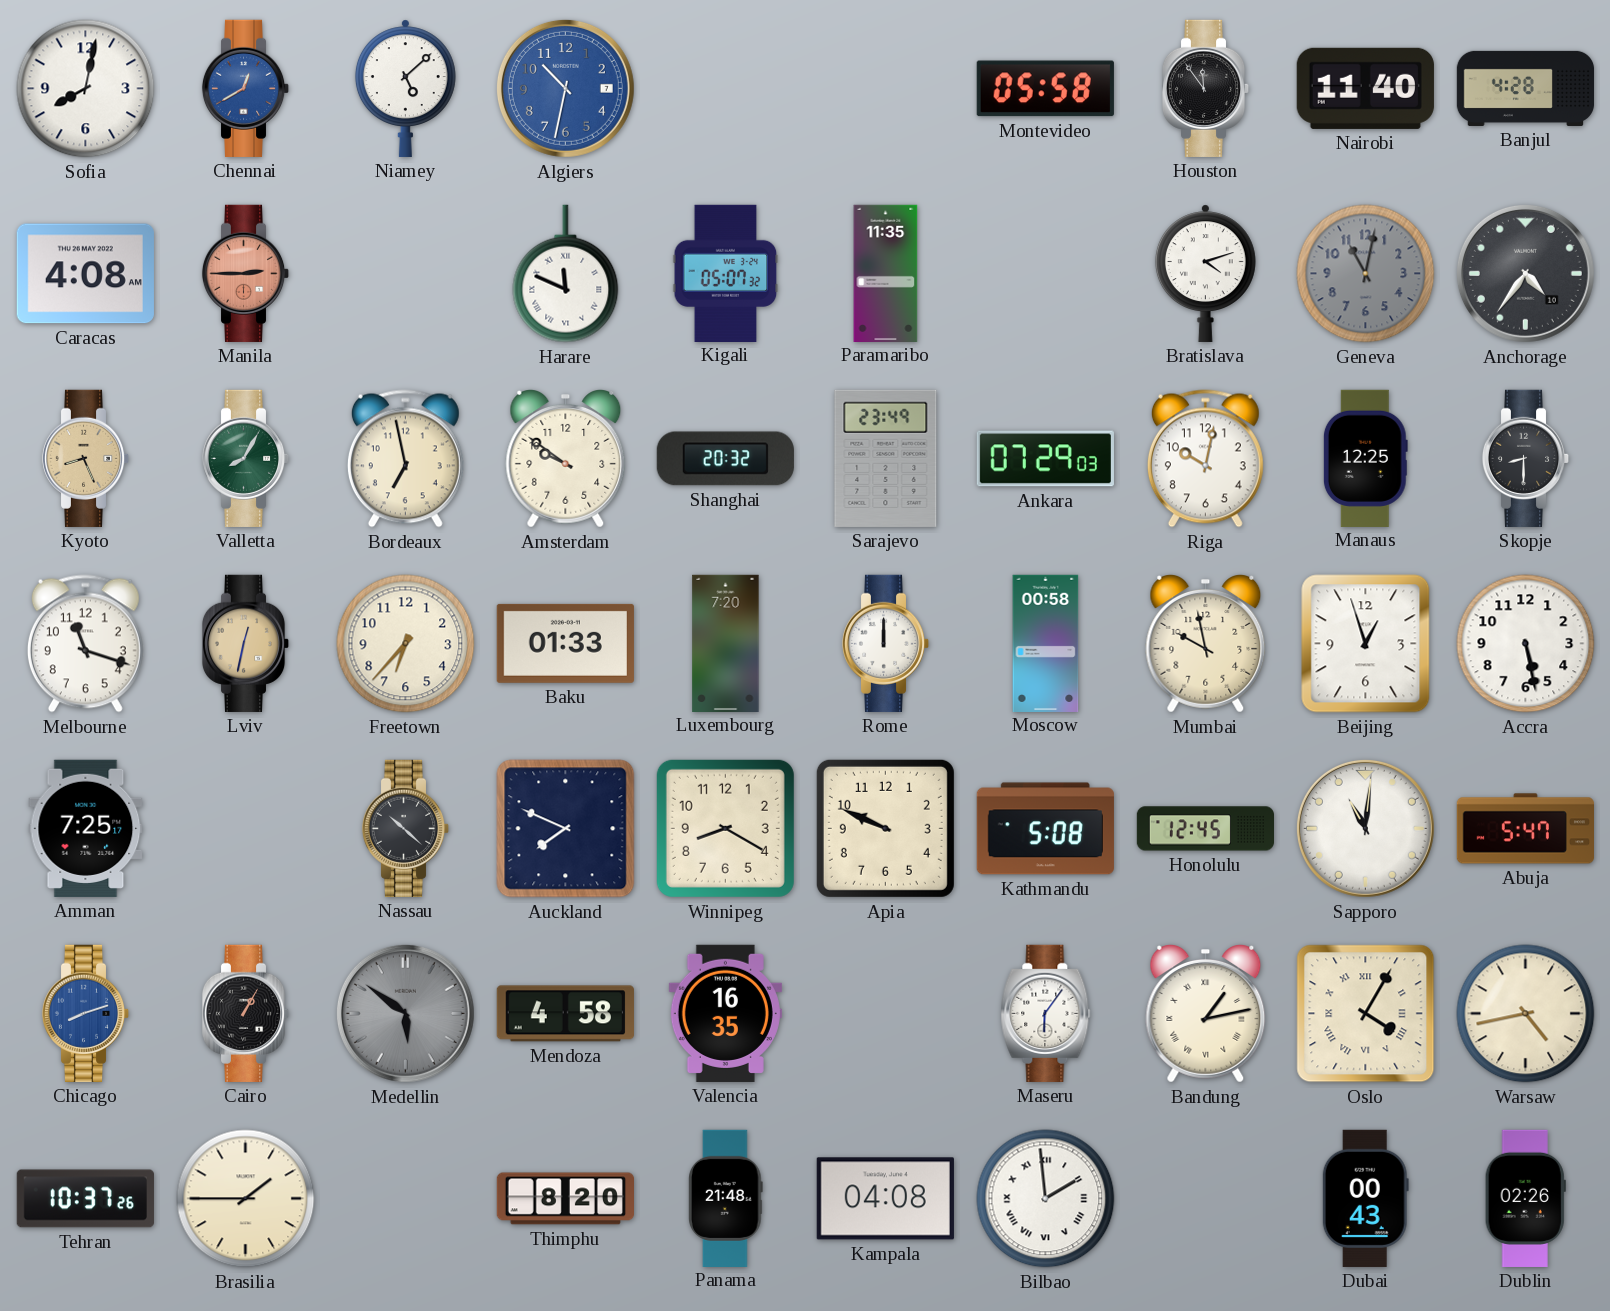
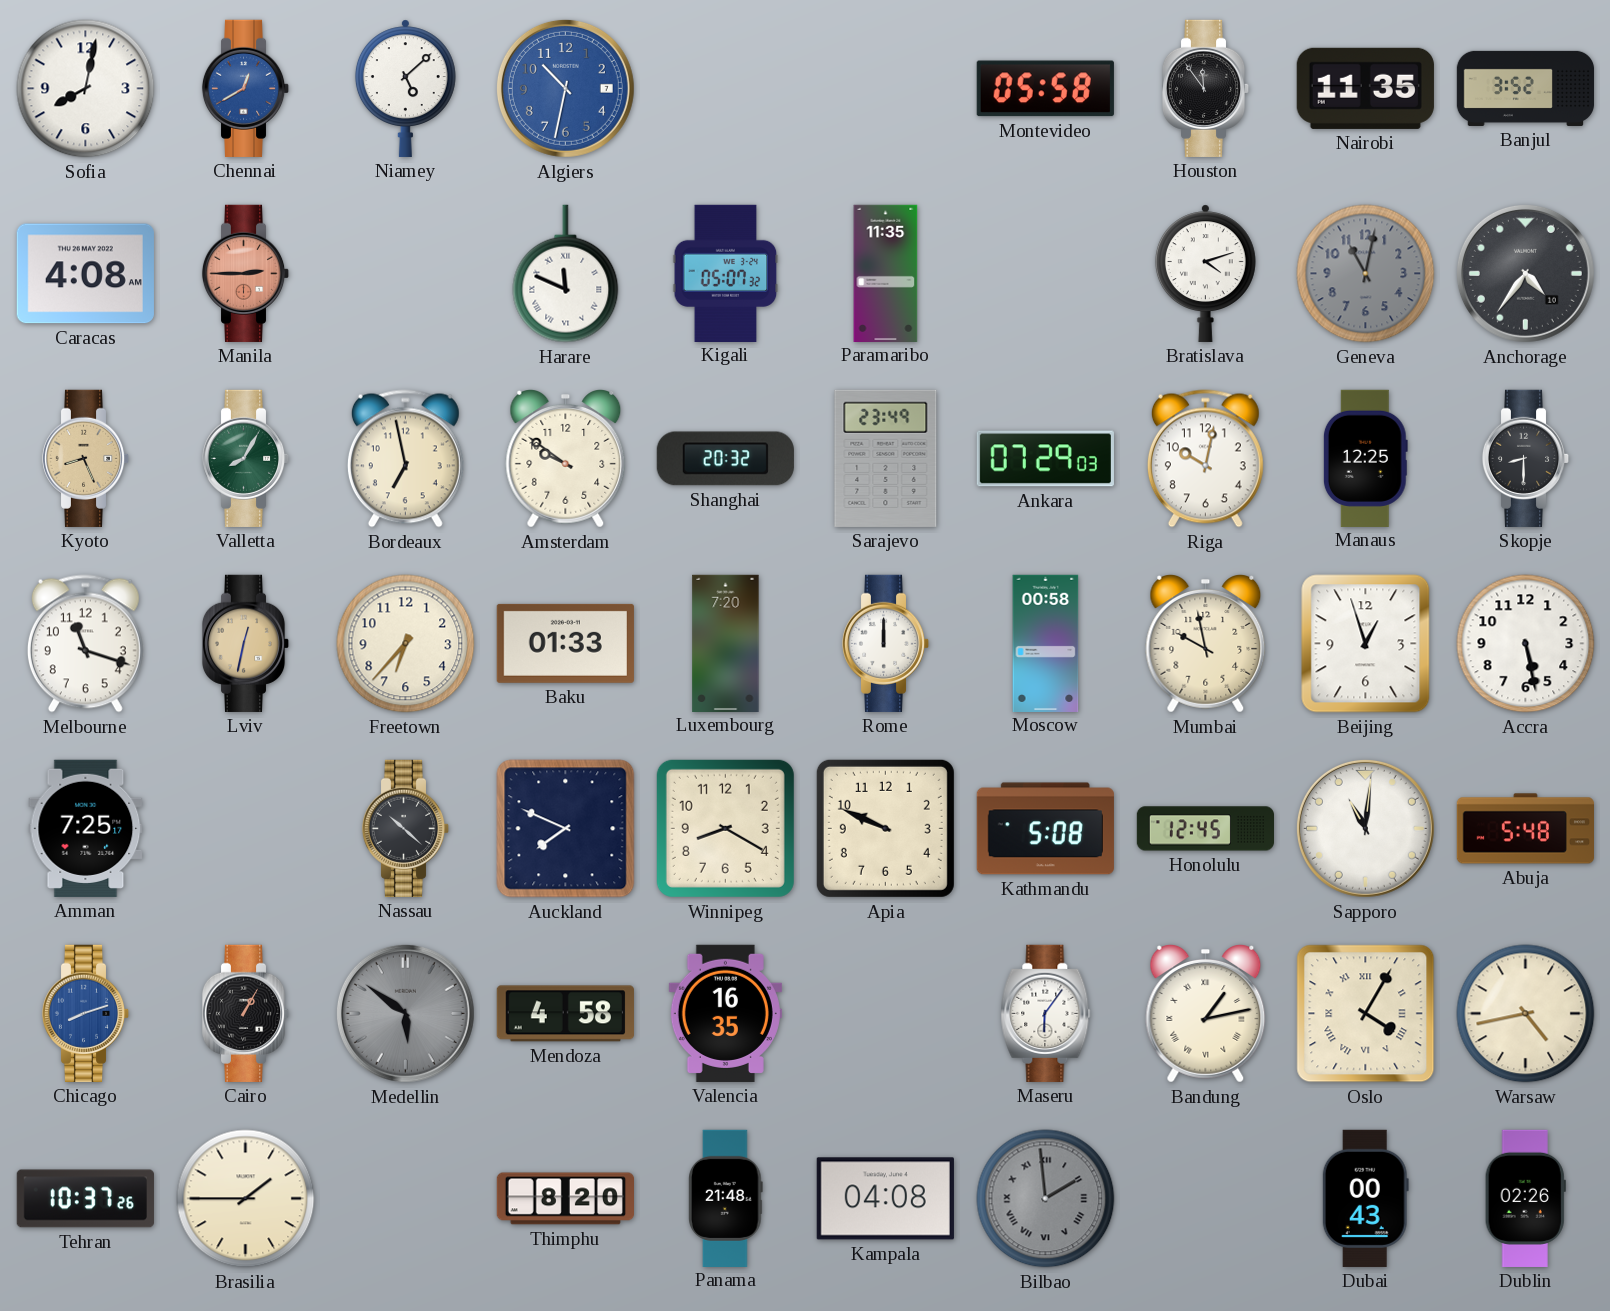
Nairobi: 11:40 -> 11:35
Banjul: 4:28 -> 3:52
Abuja: 5:47 -> 5:48
Bilbao dial: white -> grey
